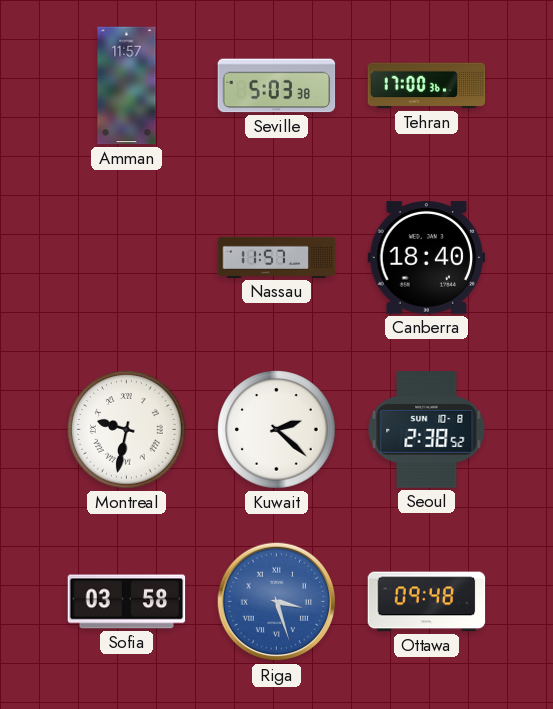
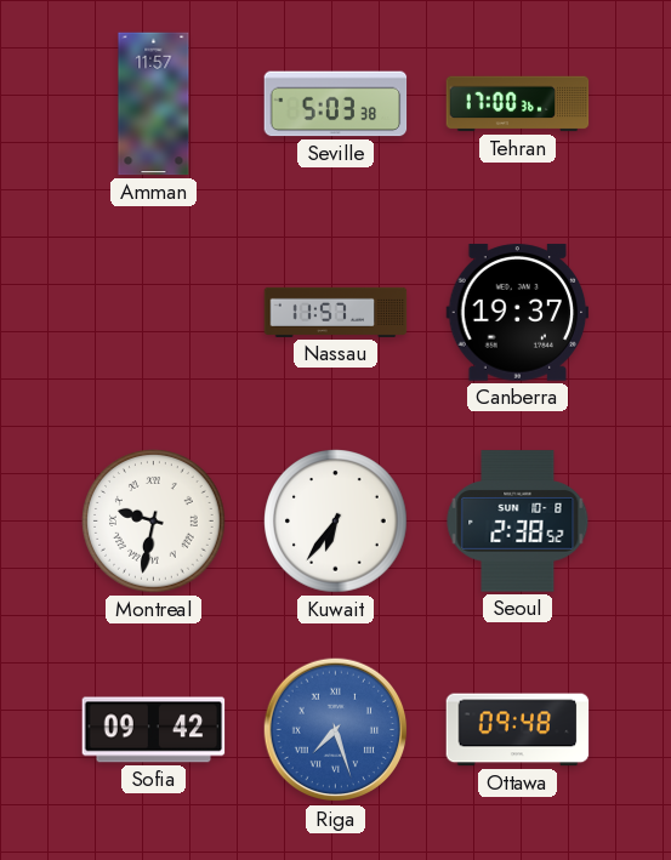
Canberra: 18:40 -> 19:37
Kuwait: 2:22 -> 6:36
Sofia: 03:58 -> 09:42
Riga: 3:27 -> 7:27
